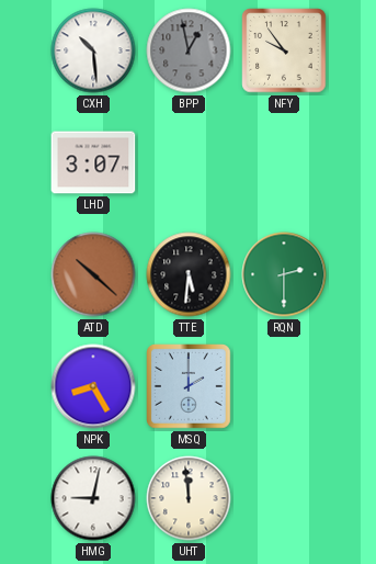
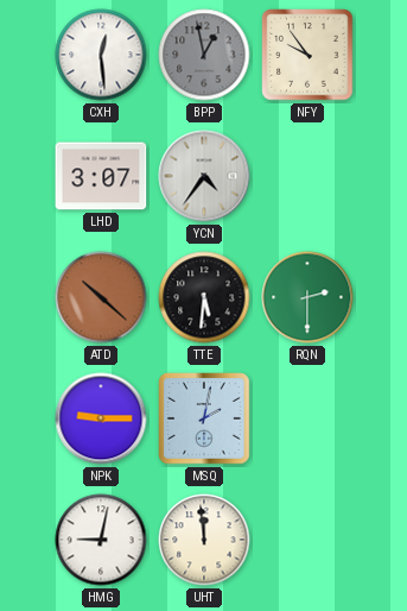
CXH: 10:29 -> 12:29
YCN: none -> 4:36
NPK: 8:25 -> 9:15
MSQ: 2:00 -> 2:02
